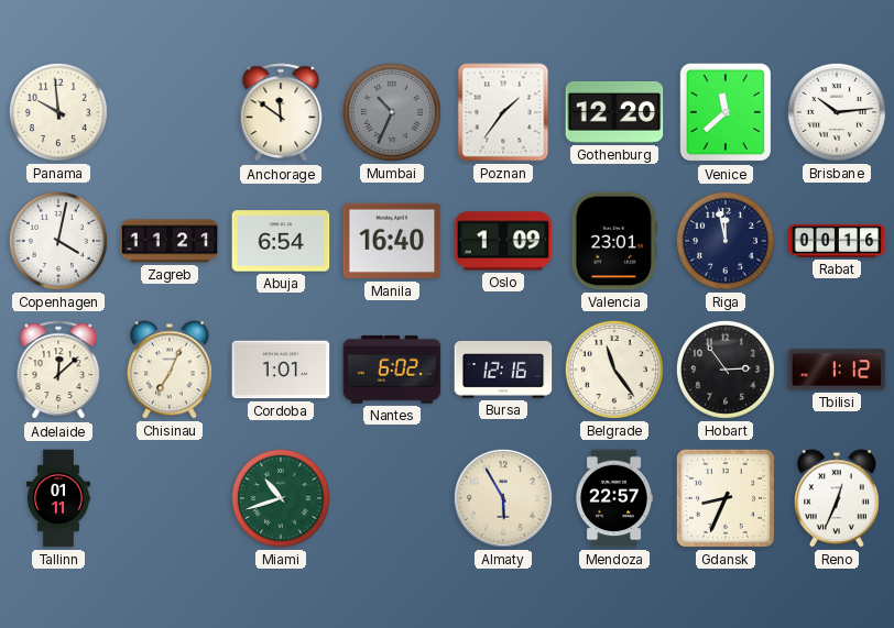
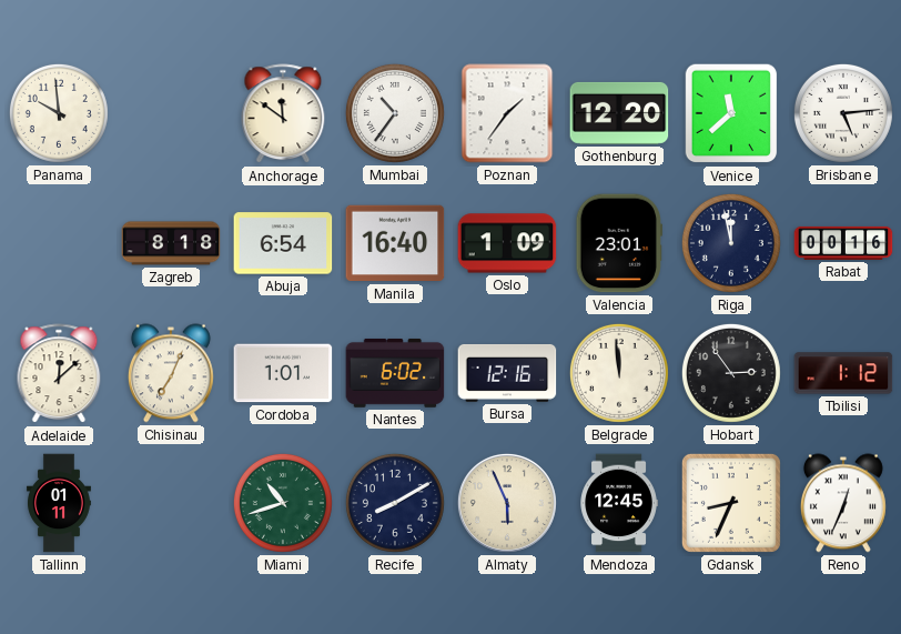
Mumbai: 10:34 -> 10:36
Mumbai dial: grey -> white
Brisbane: 10:14 -> 5:14
Copenhagen: 4:02 -> none
Zagreb: 11:21 -> 8:18
Belgrade: 11:24 -> 11:59
Recife: none -> 8:10
Almaty: 5:55 -> 5:56
Mendoza: 22:57 -> 12:45
